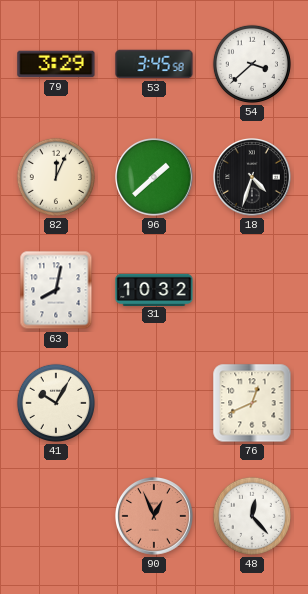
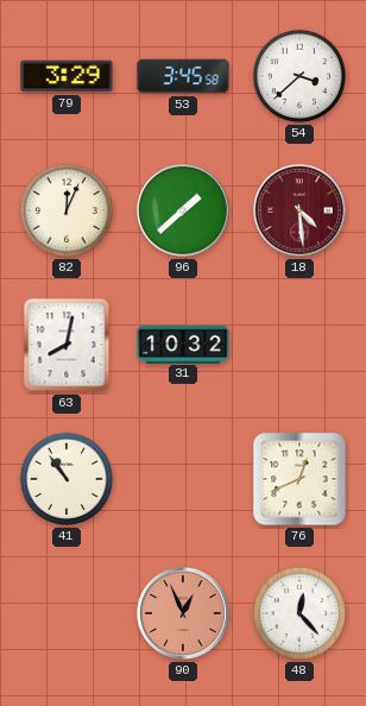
18: 4:33 -> 4:29
18 dial: black -> burgundy
41: 10:05 -> 10:54
